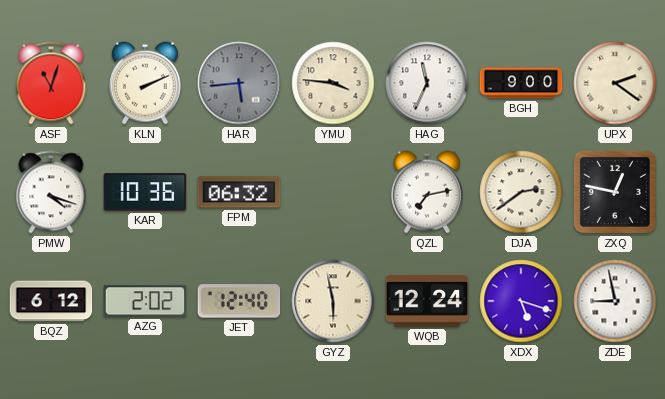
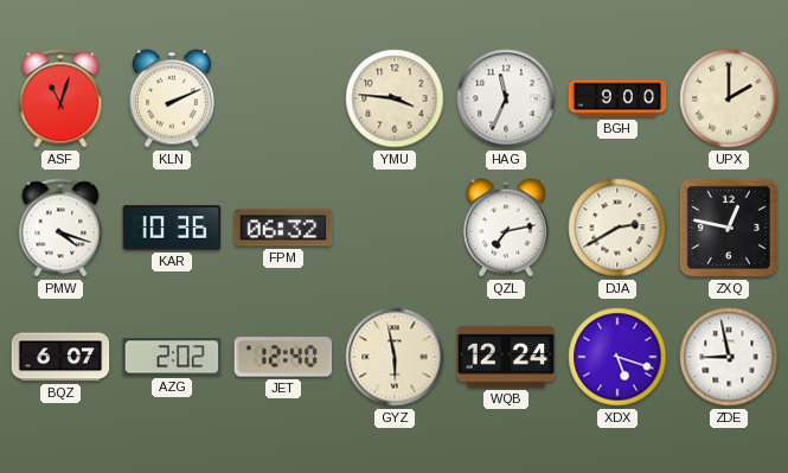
HAR: 5:44 -> none
UPX: 2:21 -> 2:00
DJA: 2:39 -> 2:40
BQZ: 6:12 -> 6:07
